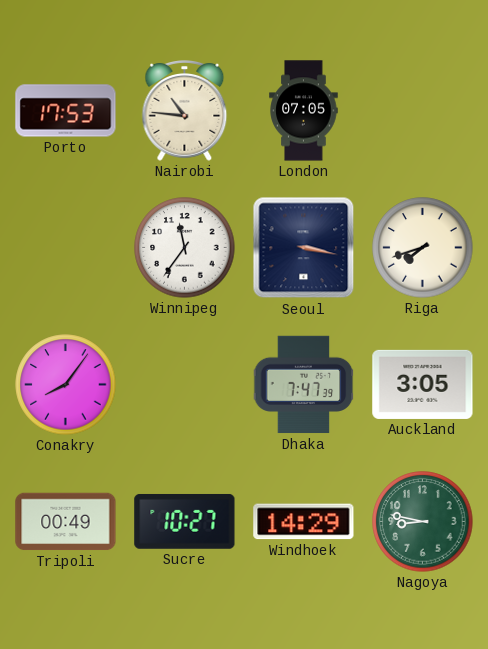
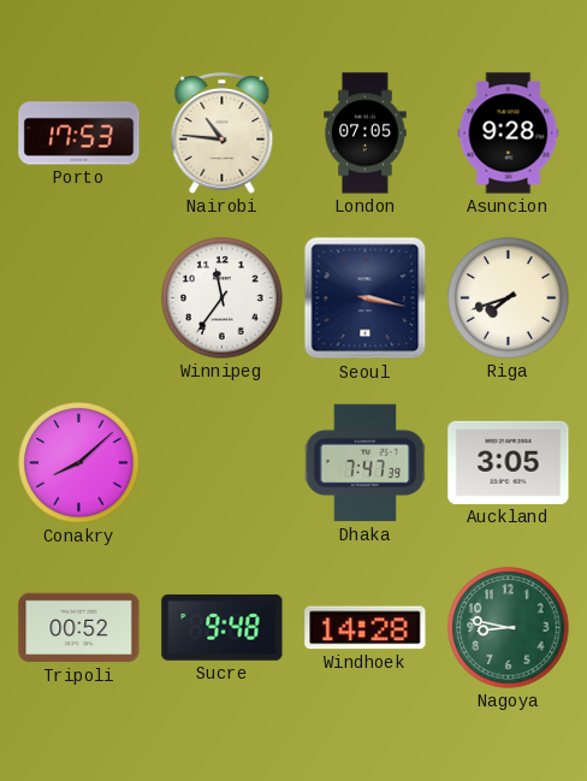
Asuncion: none -> 9:28
Conakry: 8:06 -> 8:08
Tripoli: 00:49 -> 00:52
Sucre: 10:27 -> 9:48
Windhoek: 14:29 -> 14:28
